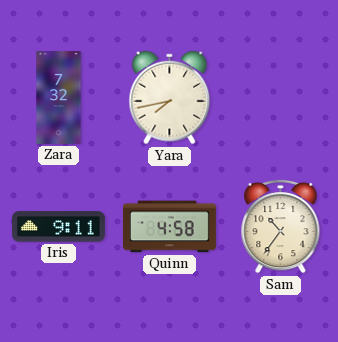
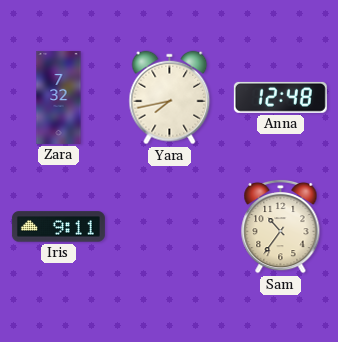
Anna: none -> 12:48
Quinn: 4:58 -> none
